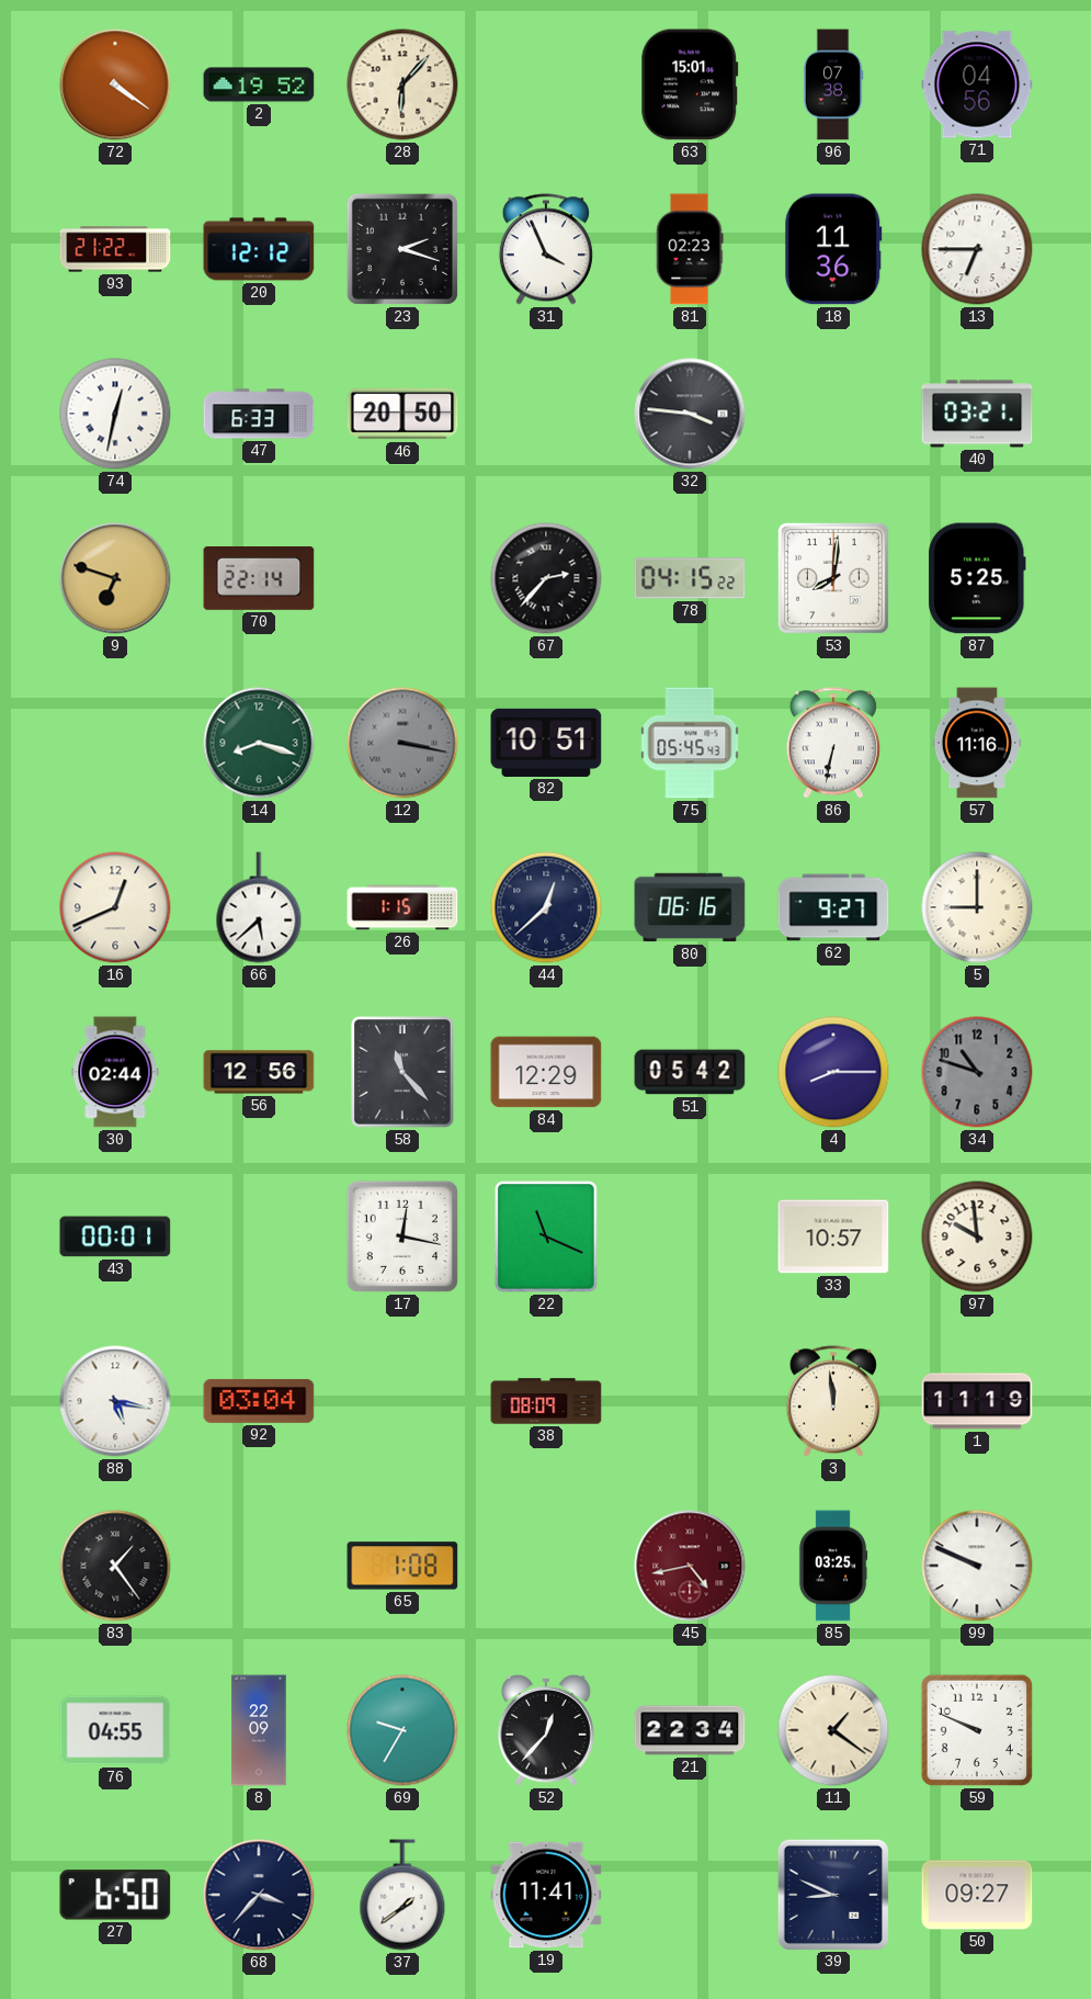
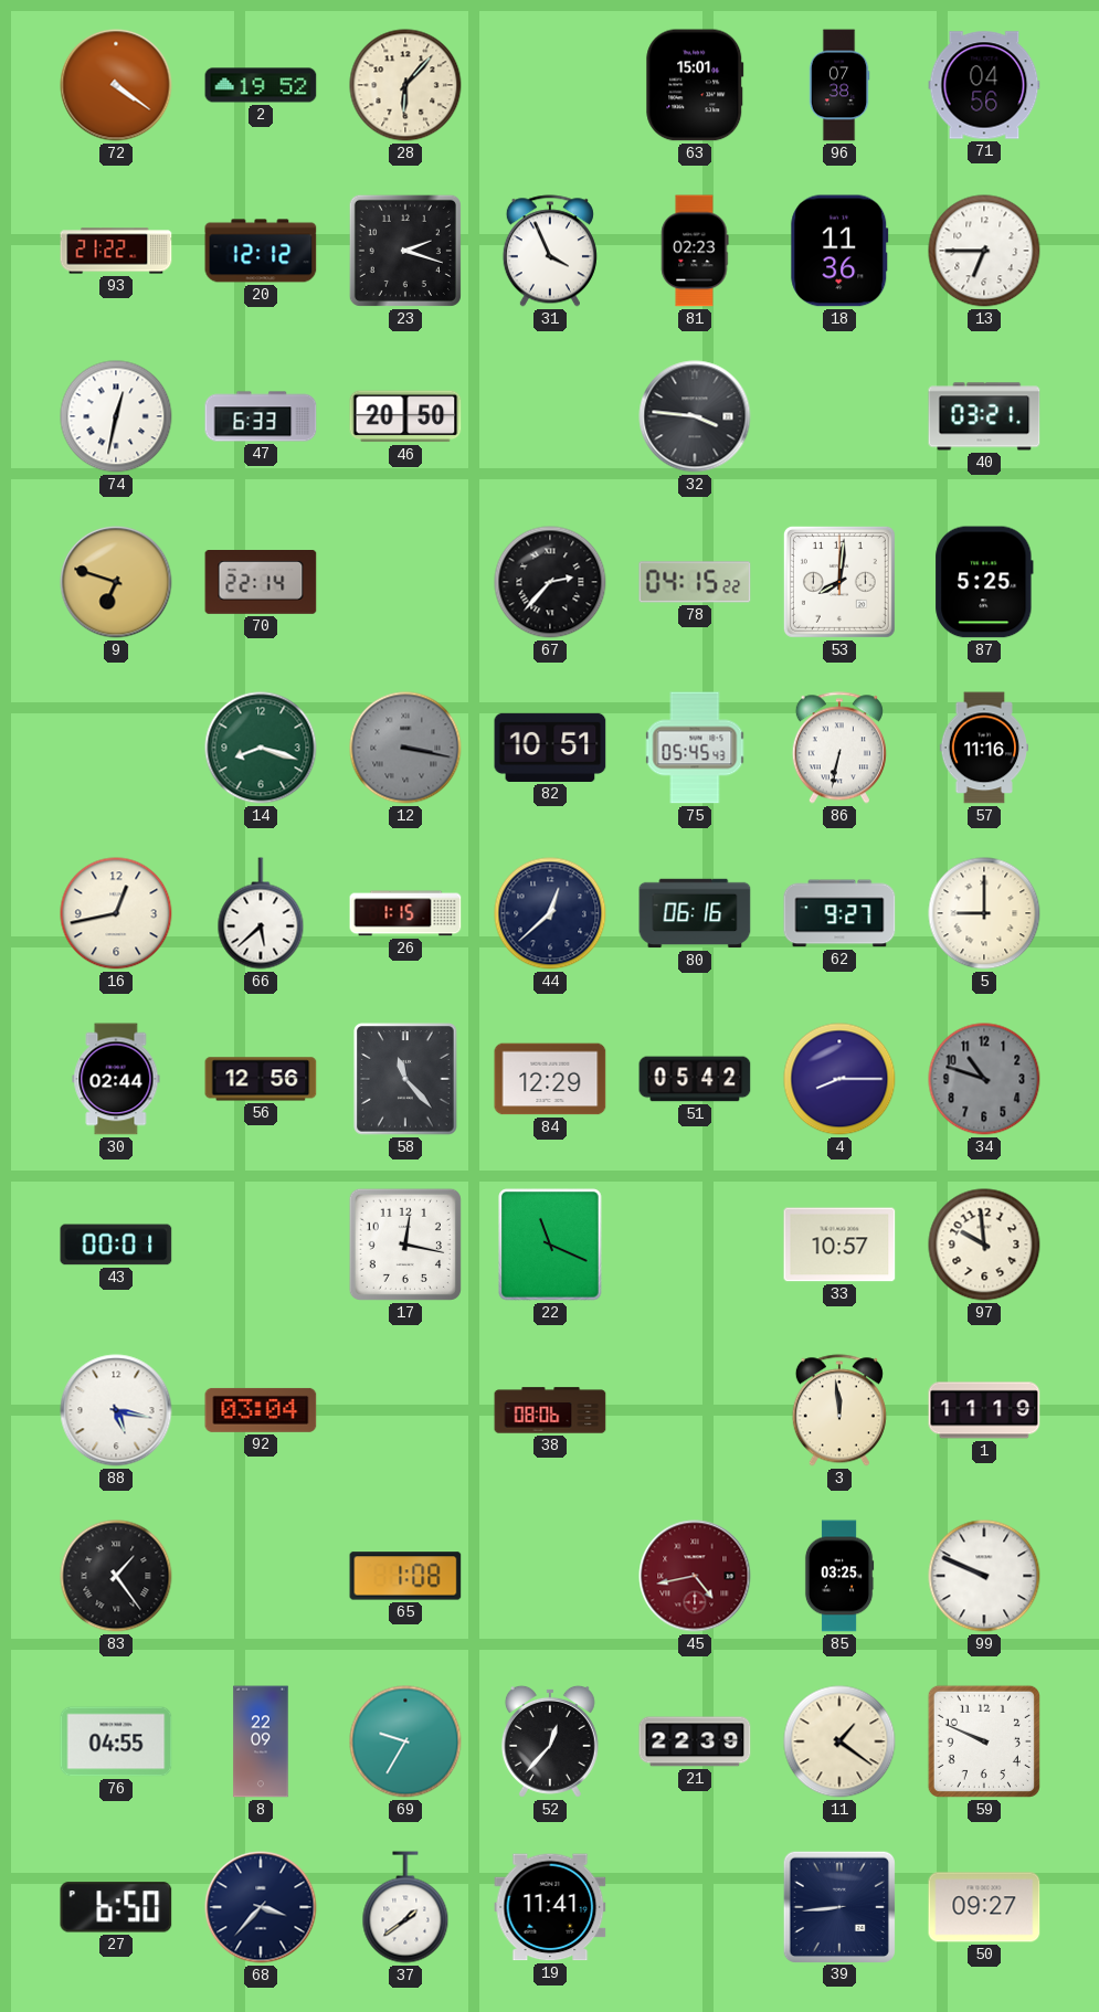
16: 12:41 -> 12:43
38: 08:09 -> 08:06
21: 22:34 -> 22:39
39: 8:49 -> 8:44
